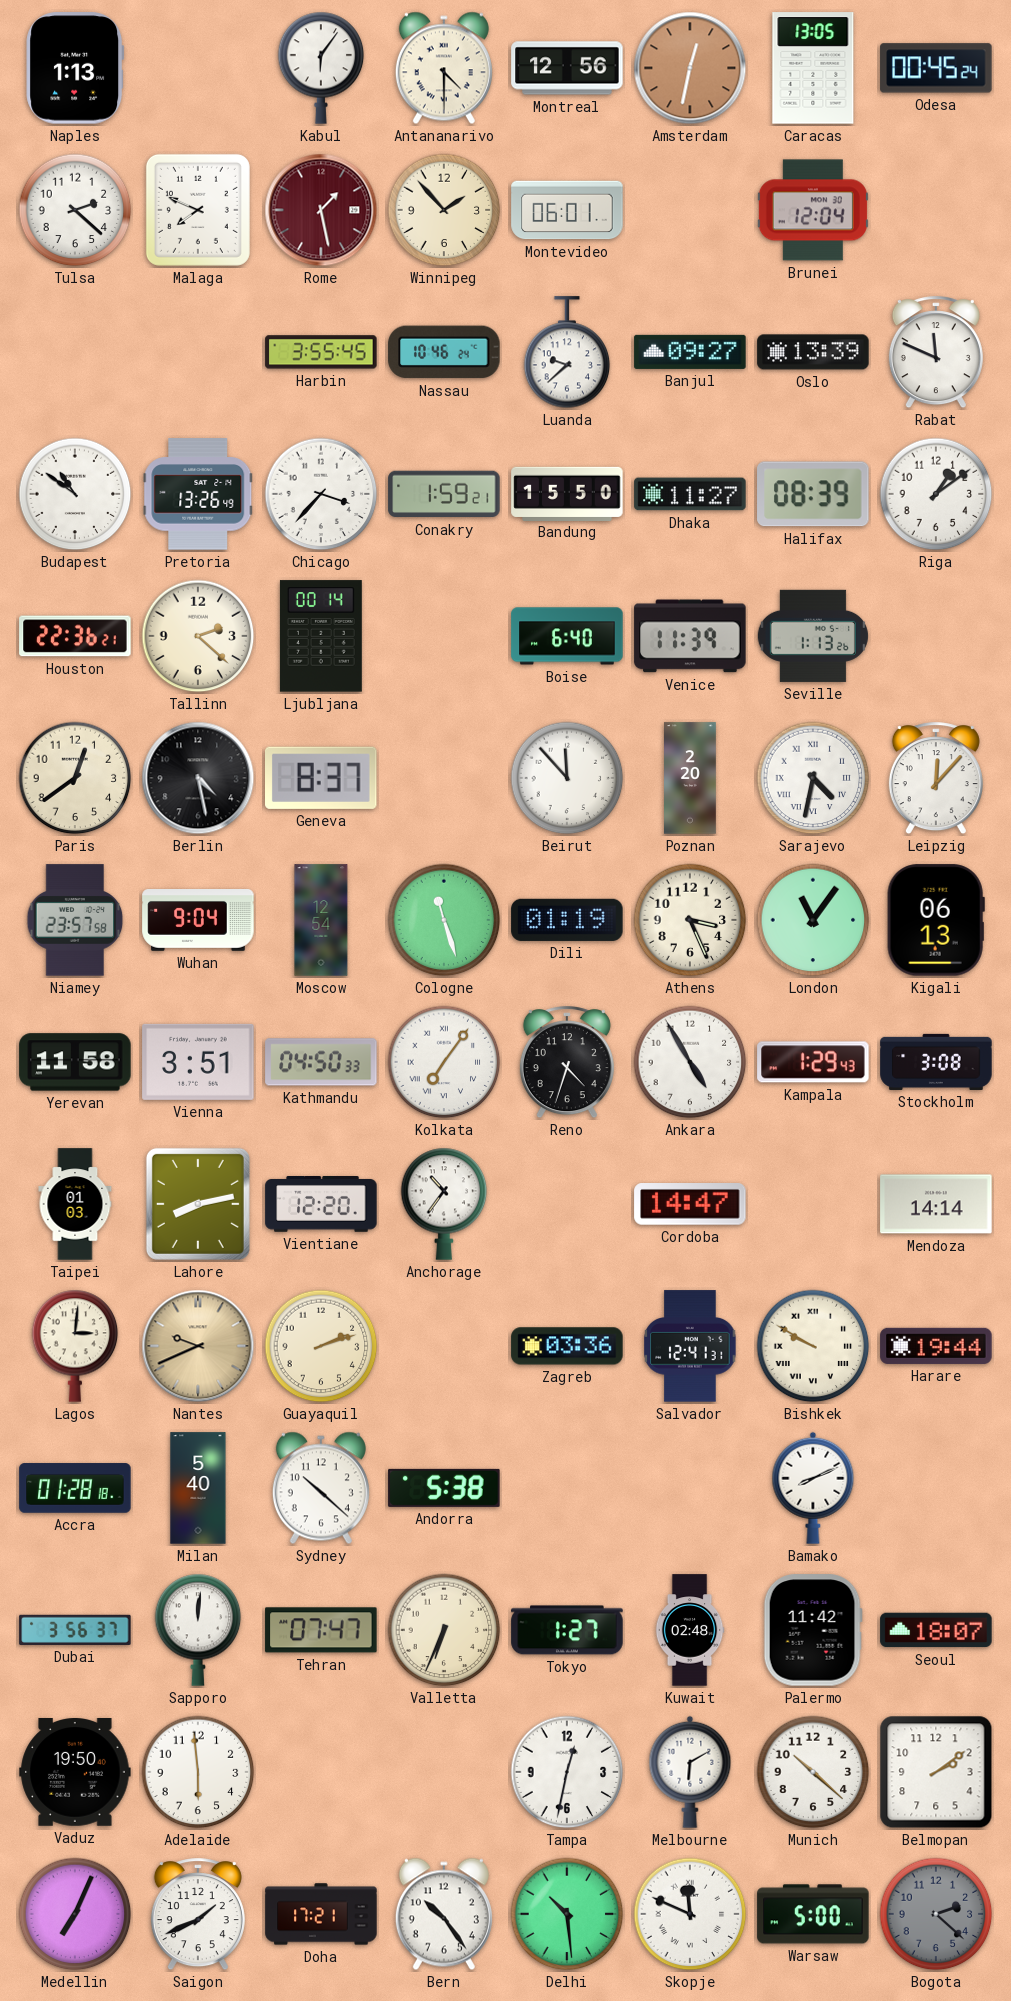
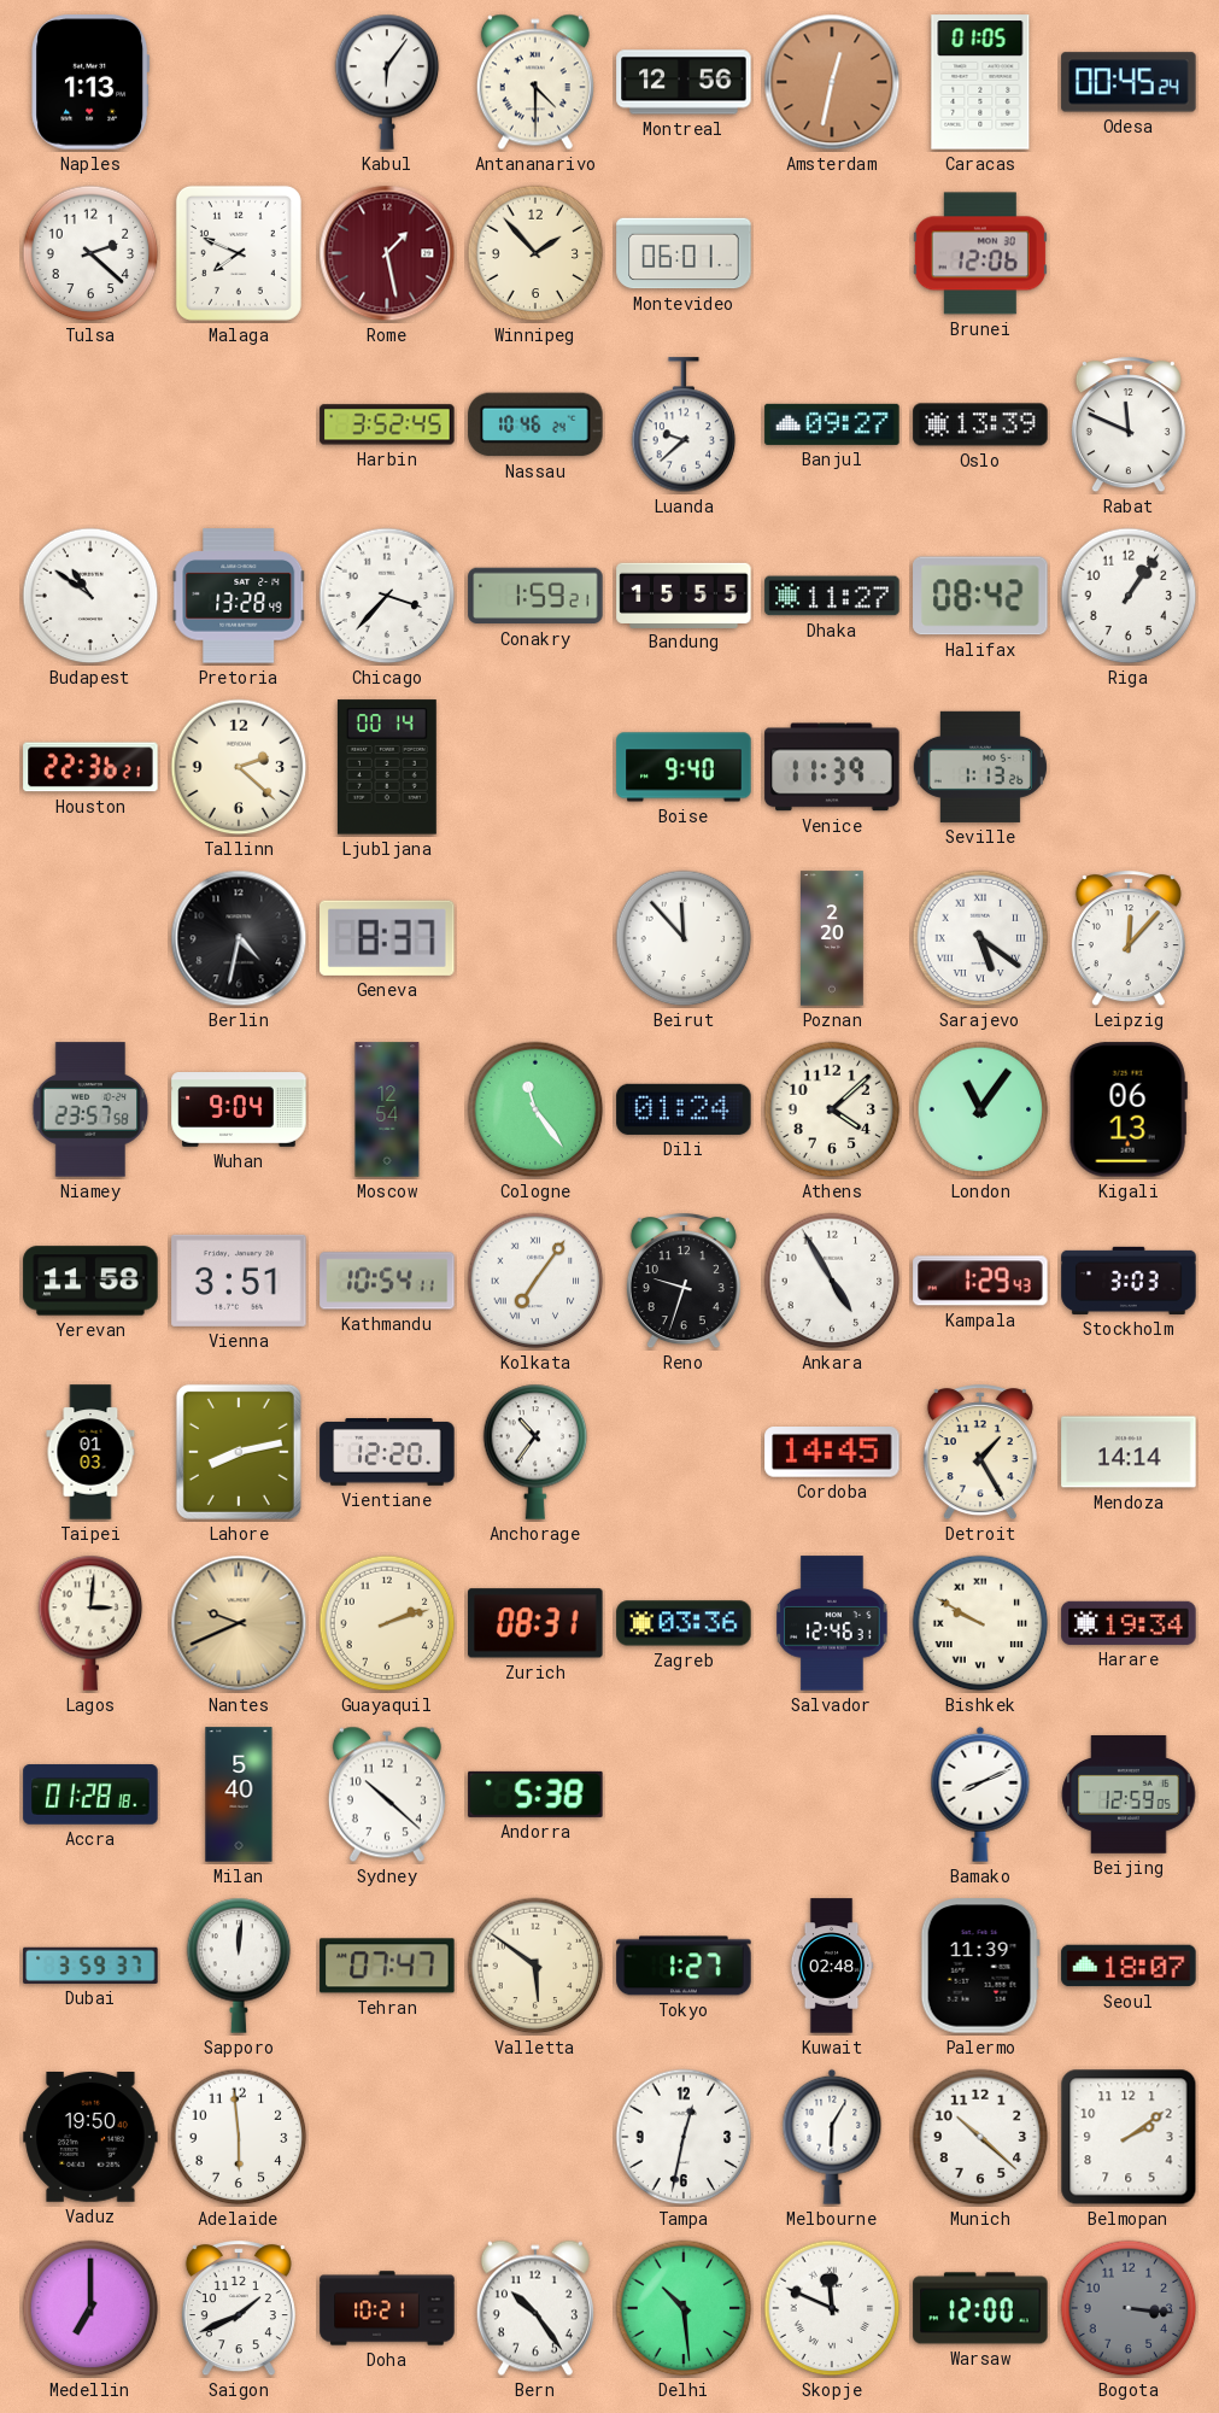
Caracas: 13:05 -> 01:05
Brunei: 12:04 -> 12:06
Harbin: 3:55 -> 3:52
Pretoria: 13:26 -> 13:28
Bandung: 15:50 -> 15:55
Halifax: 08:39 -> 08:42
Riga: 1:09 -> 1:06
Boise: 6:40 -> 9:40
Paris: 12:39 -> none
Berlin: 4:28 -> 4:32
Sarajevo: 4:32 -> 5:21
Cologne: 11:27 -> 11:24
Dili: 01:19 -> 01:24
Athens: 3:26 -> 4:08
Kathmandu: 04:50 -> 10:54
Reno: 4:33 -> 9:33
Stockholm: 3:08 -> 3:03
Cordoba: 14:47 -> 14:45
Detroit: none -> 1:25
Zurich: none -> 08:31
Salvador: 12:41 -> 12:46
Harare: 19:44 -> 19:34
Beijing: none -> 12:59
Dubai: 3:56 -> 3:59
Valletta: 6:34 -> 5:51
Palermo: 11:42 -> 11:39
Melbourne: 6:10 -> 6:05
Medellin: 7:04 -> 7:00
Doha: 17:21 -> 10:21
Warsaw: 5:00 -> 12:00
Bogota: 2:22 -> 3:16
